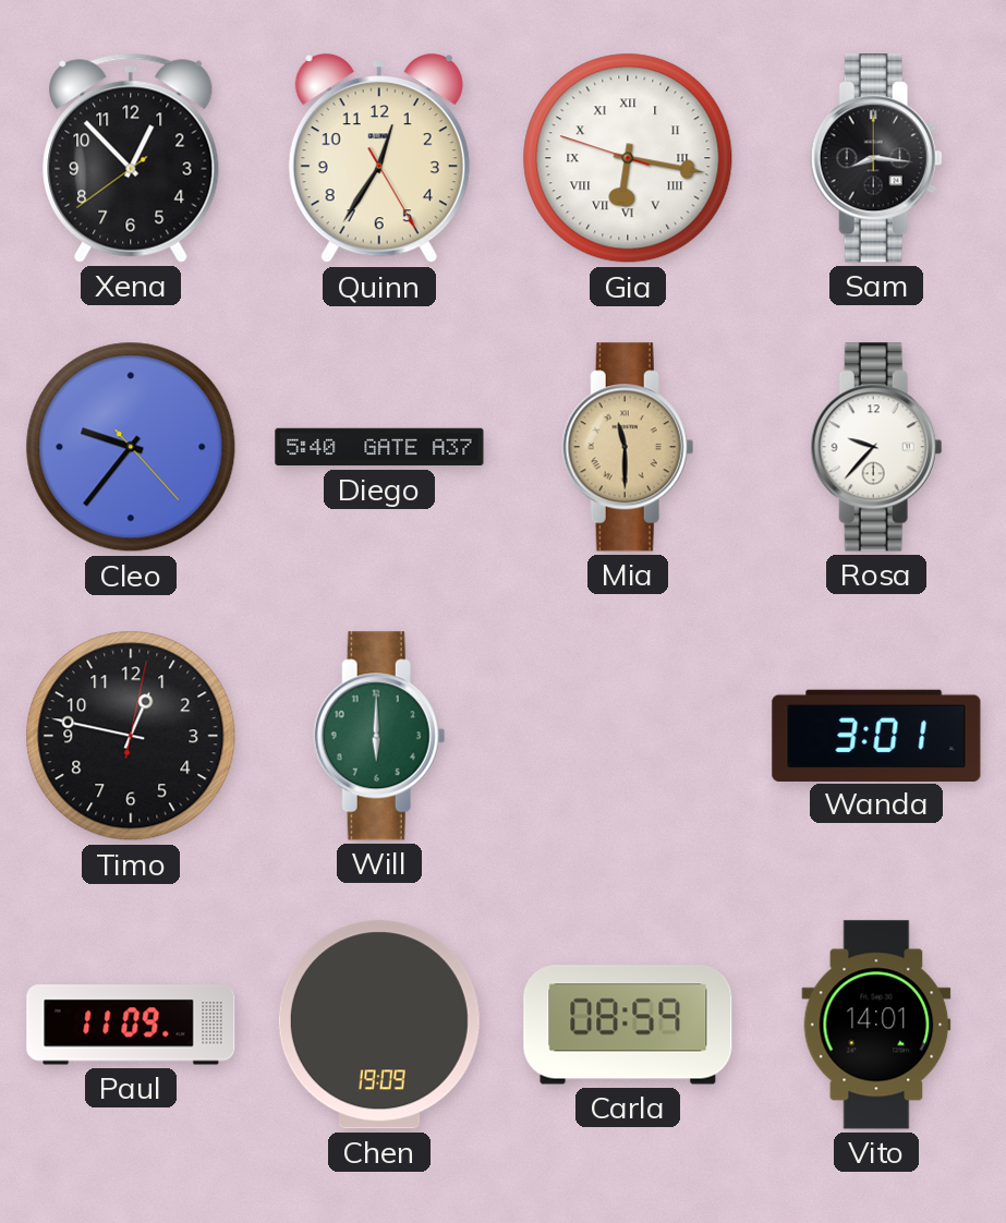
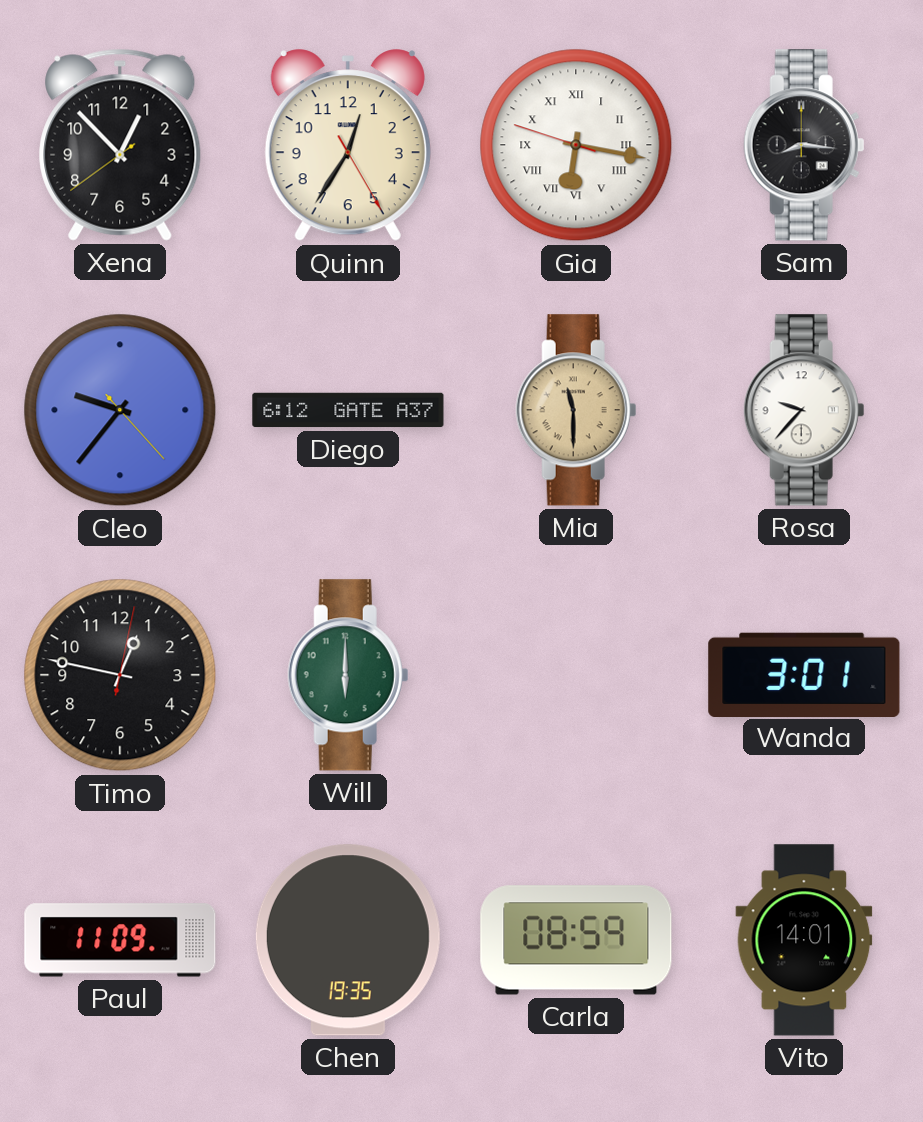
Diego: 5:40 -> 6:12
Chen: 19:09 -> 19:35
